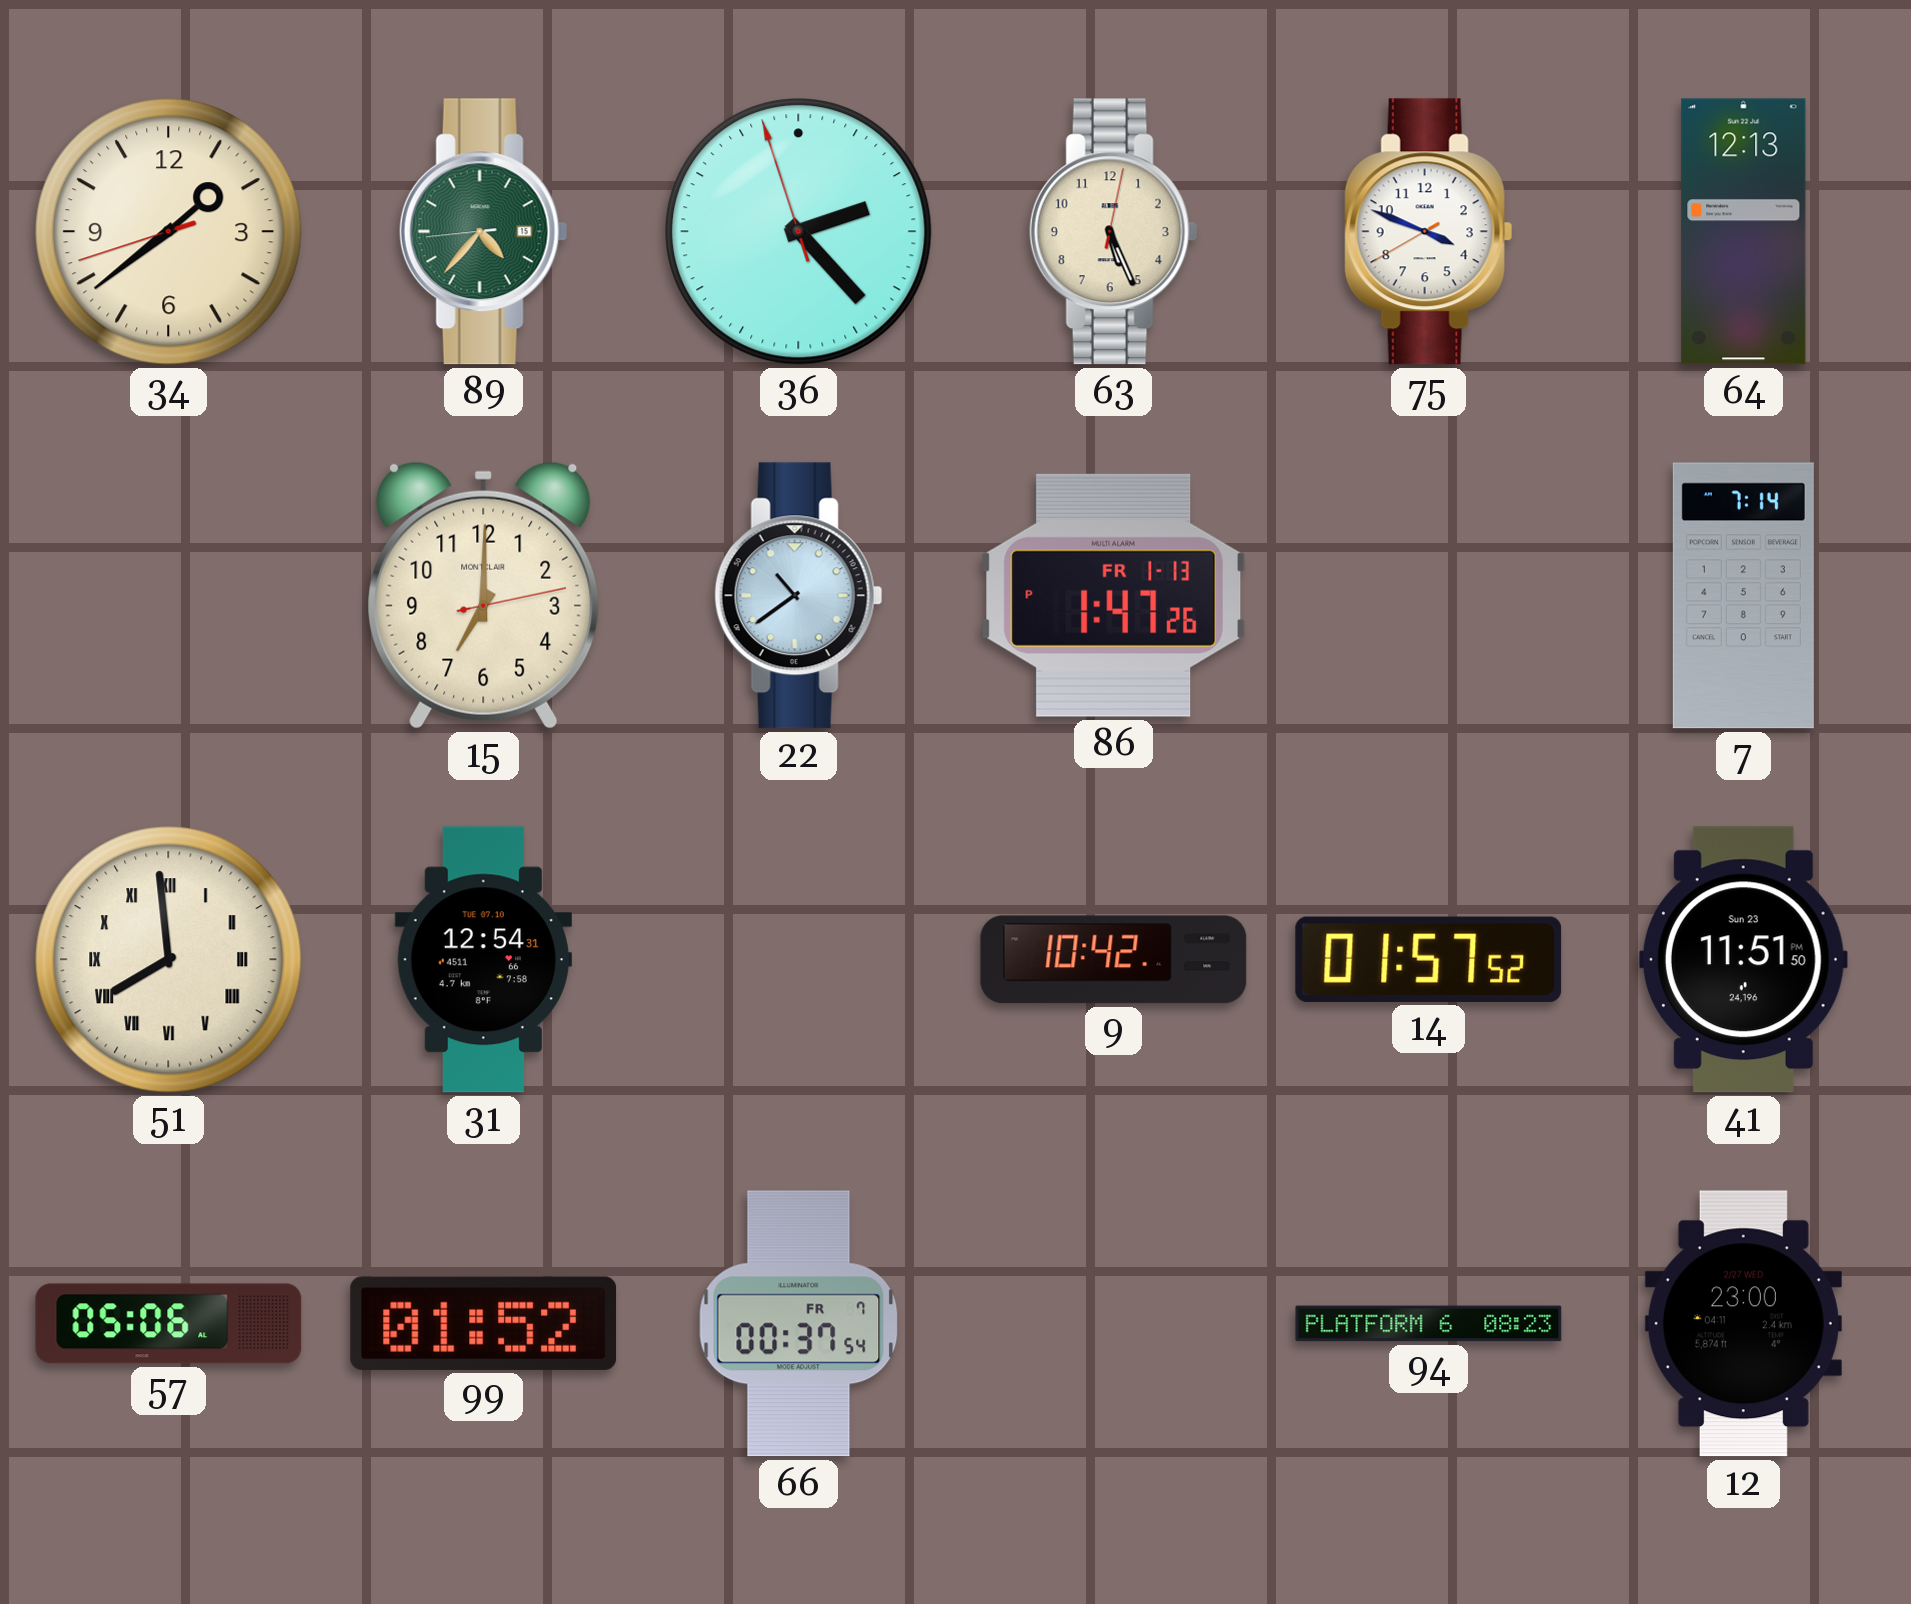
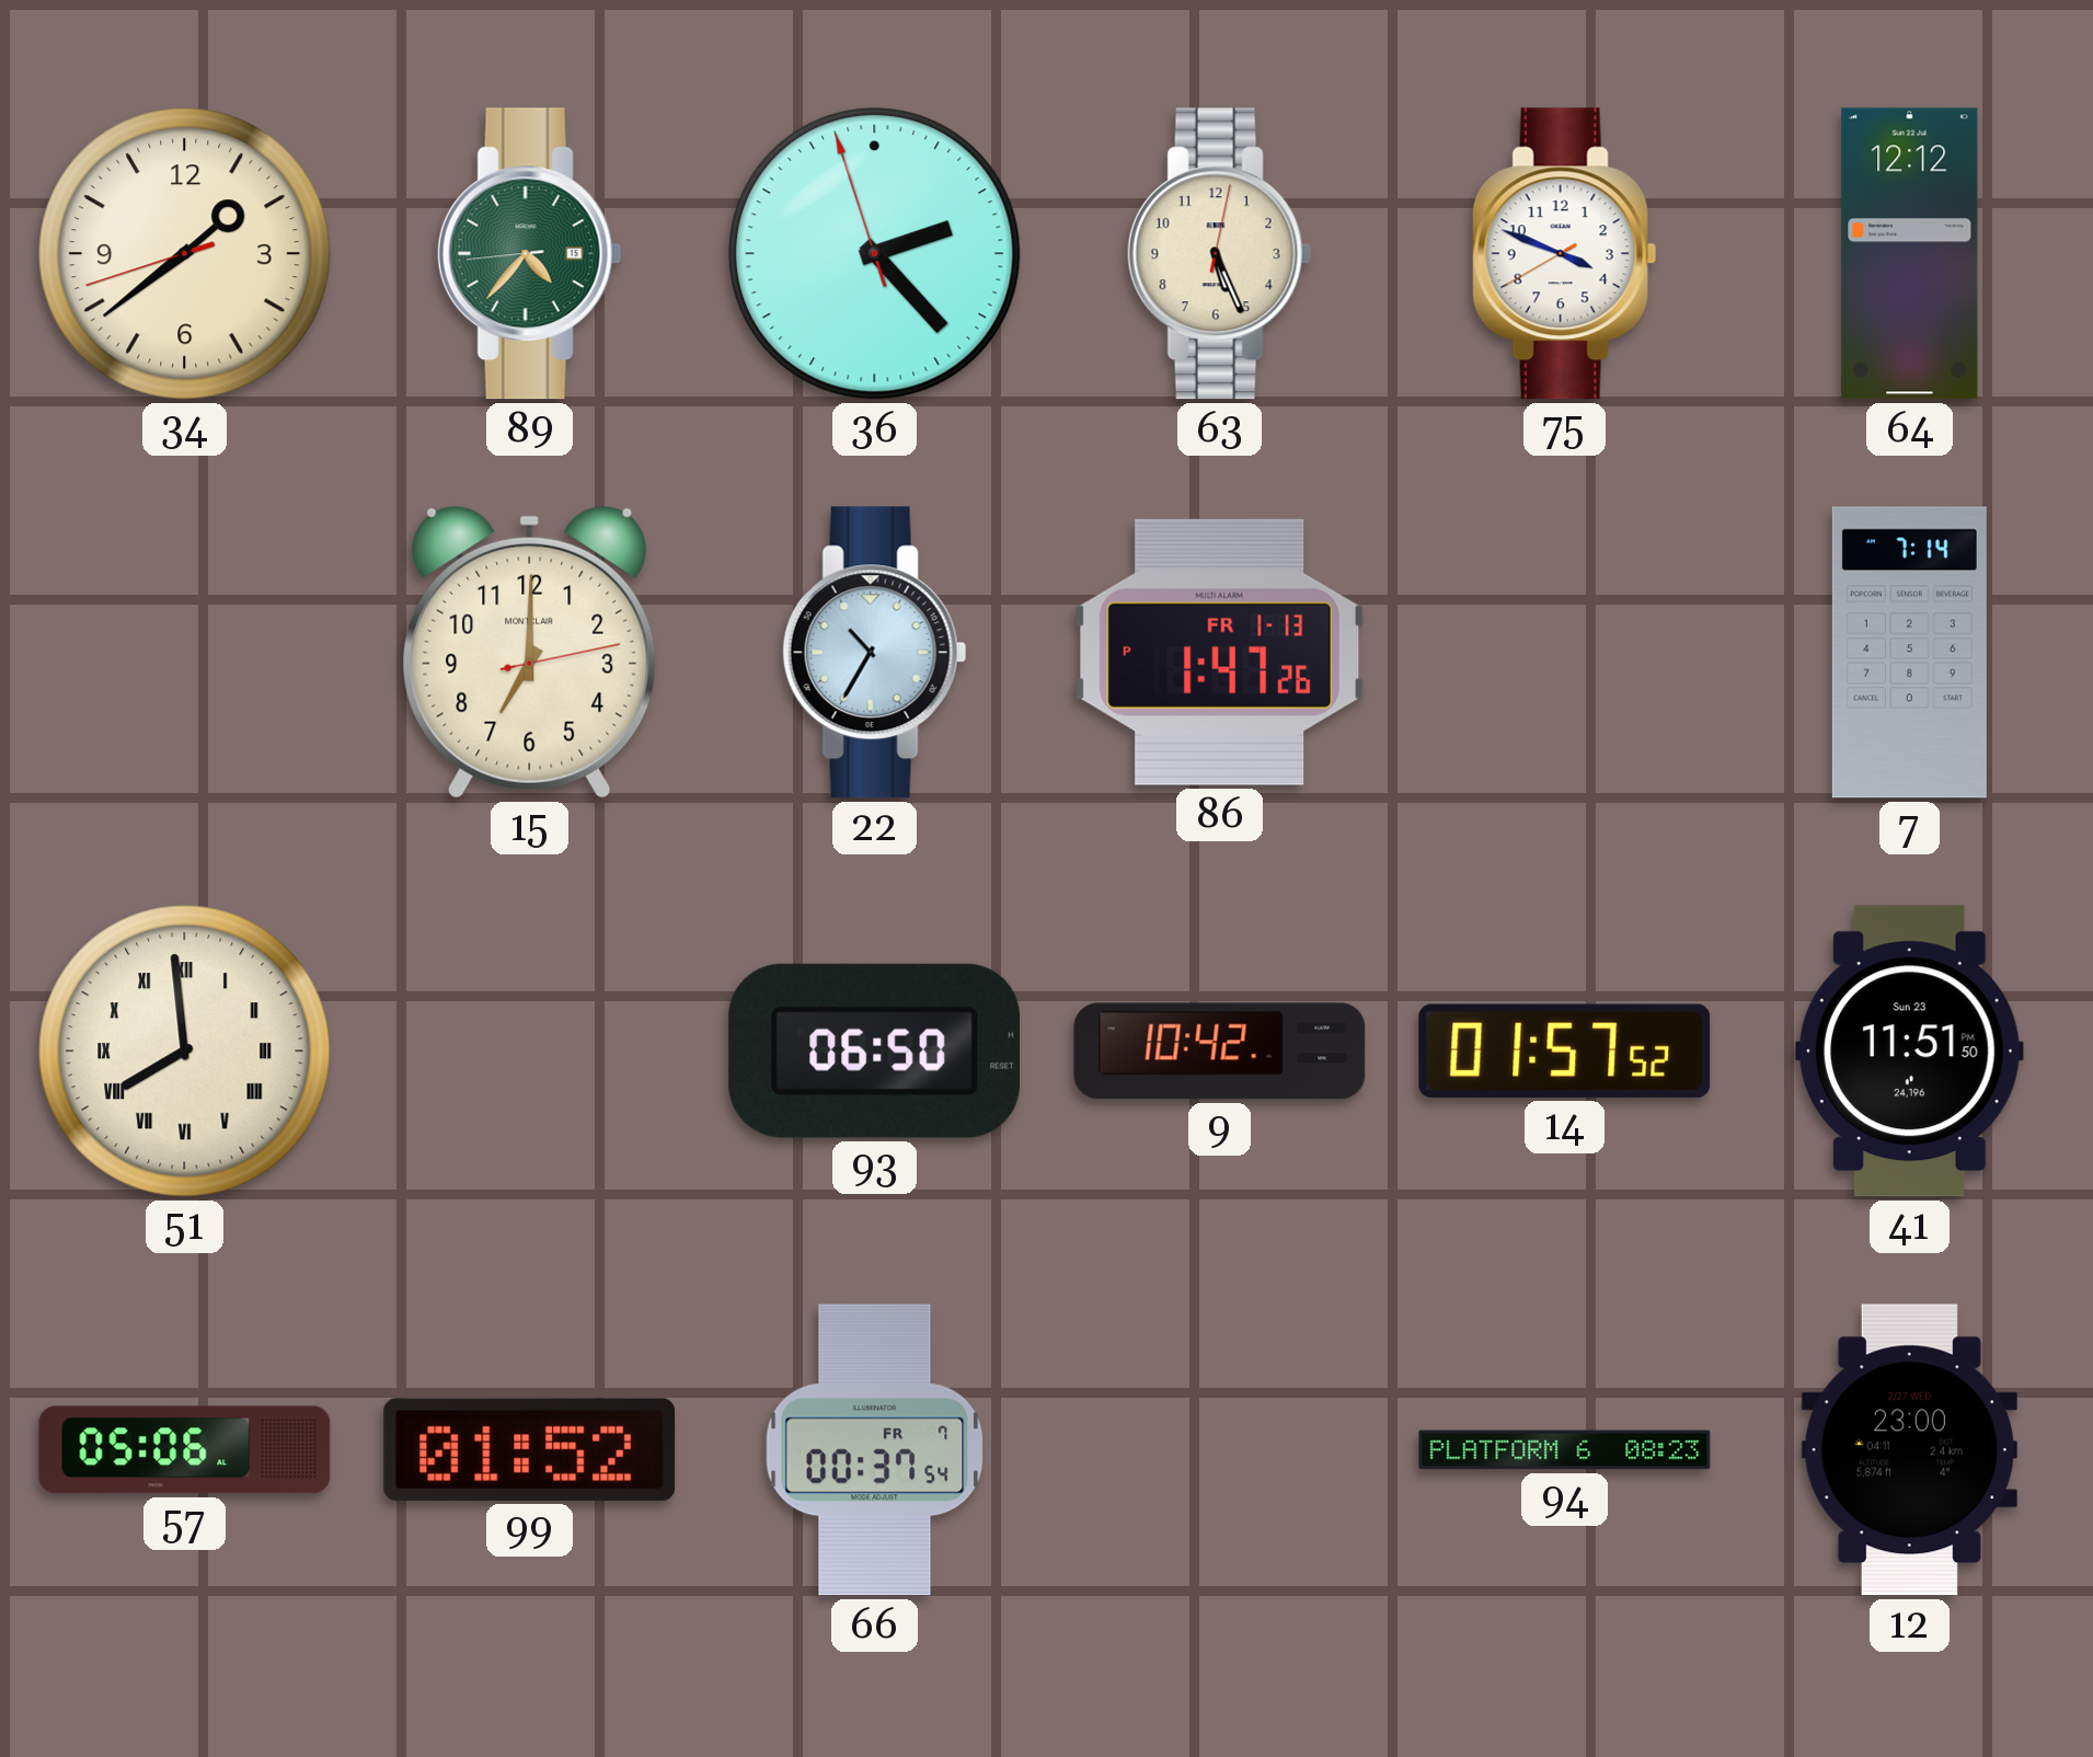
64: 12:13 -> 12:12
22: 10:39 -> 10:35
31: 12:54 -> none
93: none -> 06:50
